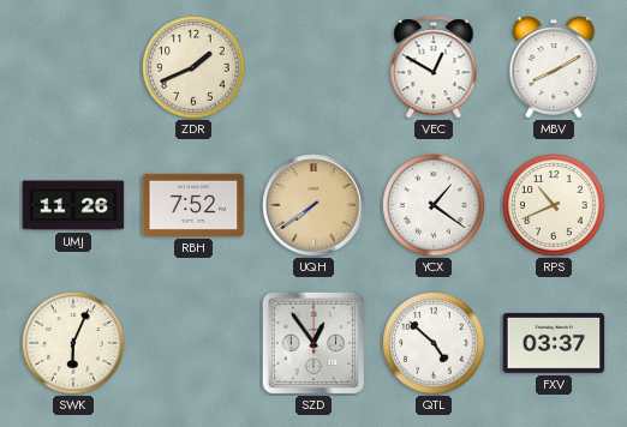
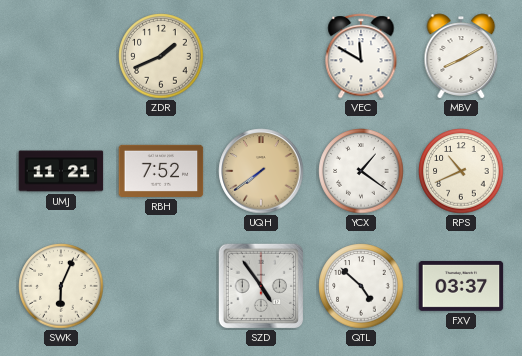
VEC: 12:50 -> 11:50
UMJ: 11:26 -> 11:21
SZD: 12:54 -> 4:54
